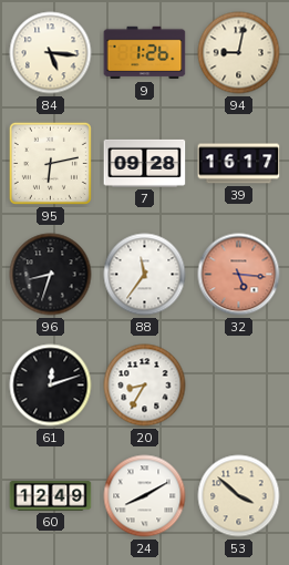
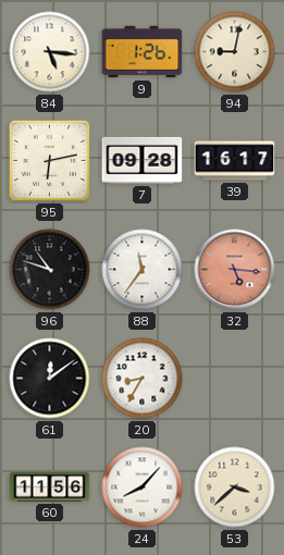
96: 8:33 -> 10:48
61: 12:12 -> 12:09
60: 12:49 -> 11:56
24: 8:10 -> 8:07
53: 3:52 -> 3:38
